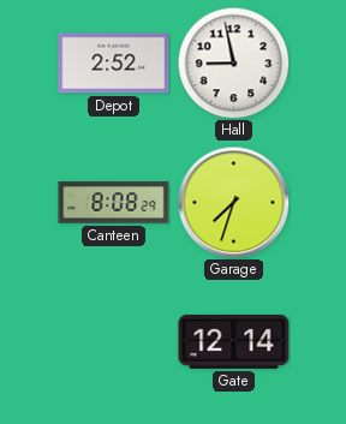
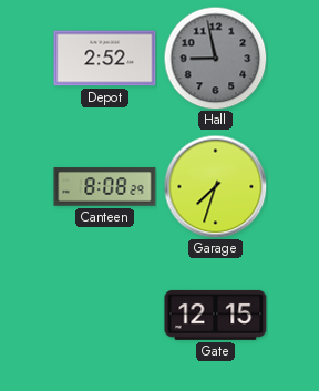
Hall dial: white -> grey
Gate: 12:14 -> 12:15
